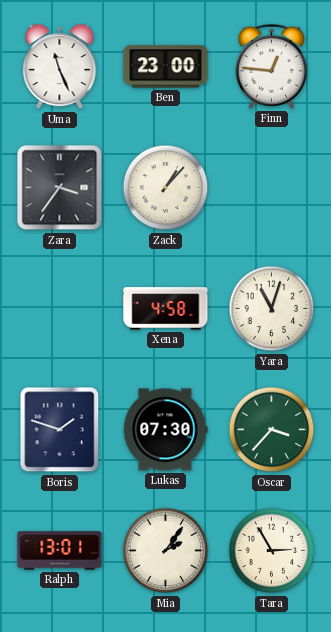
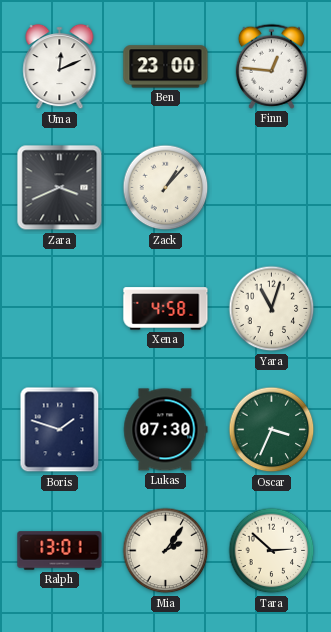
Uma: 11:26 -> 12:11
Zara: 3:36 -> 3:41
Oscar: 3:37 -> 3:34
Tara: 2:55 -> 2:52
